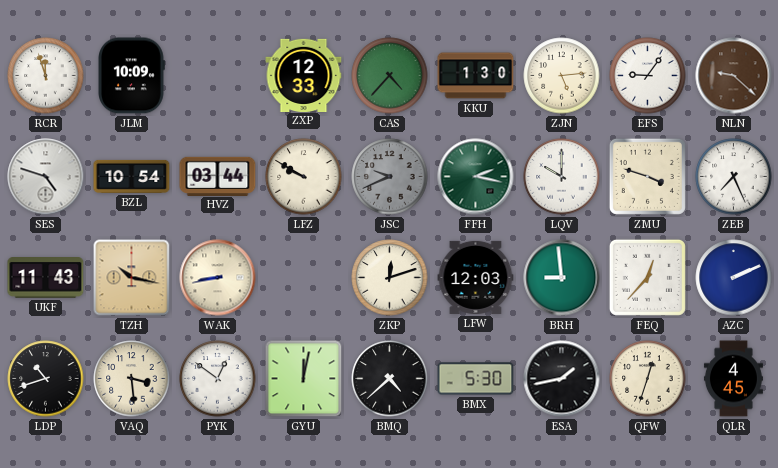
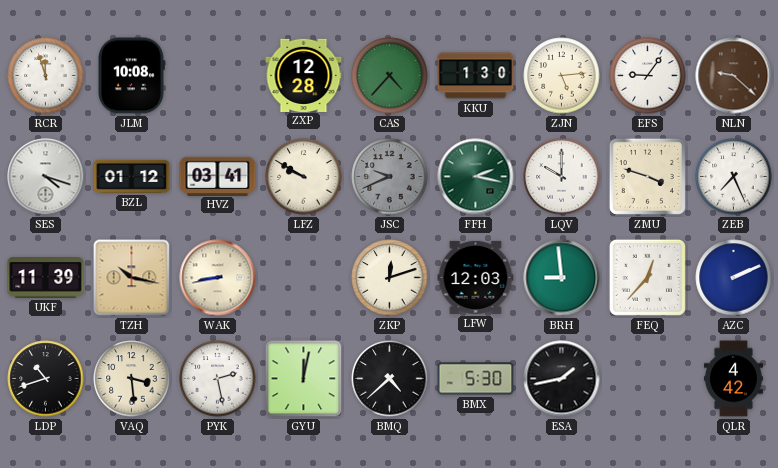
JLM: 10:09 -> 10:08
ZXP: 12:33 -> 12:28
SES: 4:48 -> 4:18
BZL: 10:54 -> 01:12
HVZ: 03:44 -> 03:41
UKF: 11:43 -> 11:39
PYK: 12:51 -> 2:28
QFW: 12:33 -> none
QLR: 4:45 -> 4:42
